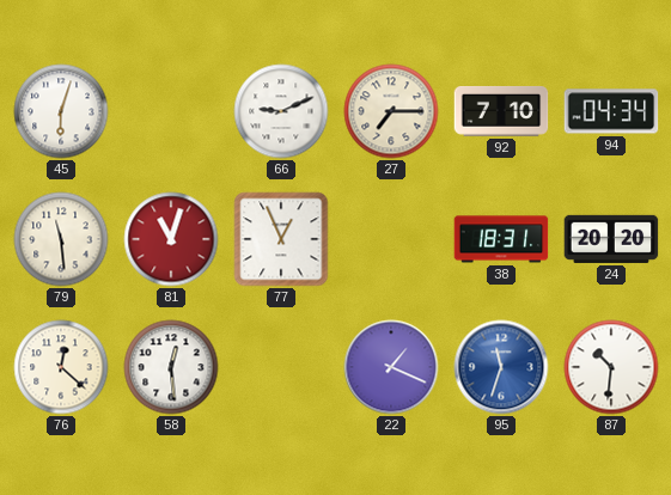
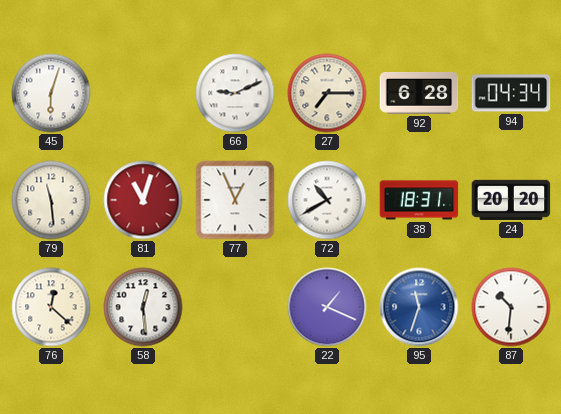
92: 7:10 -> 6:28
72: none -> 10:40
